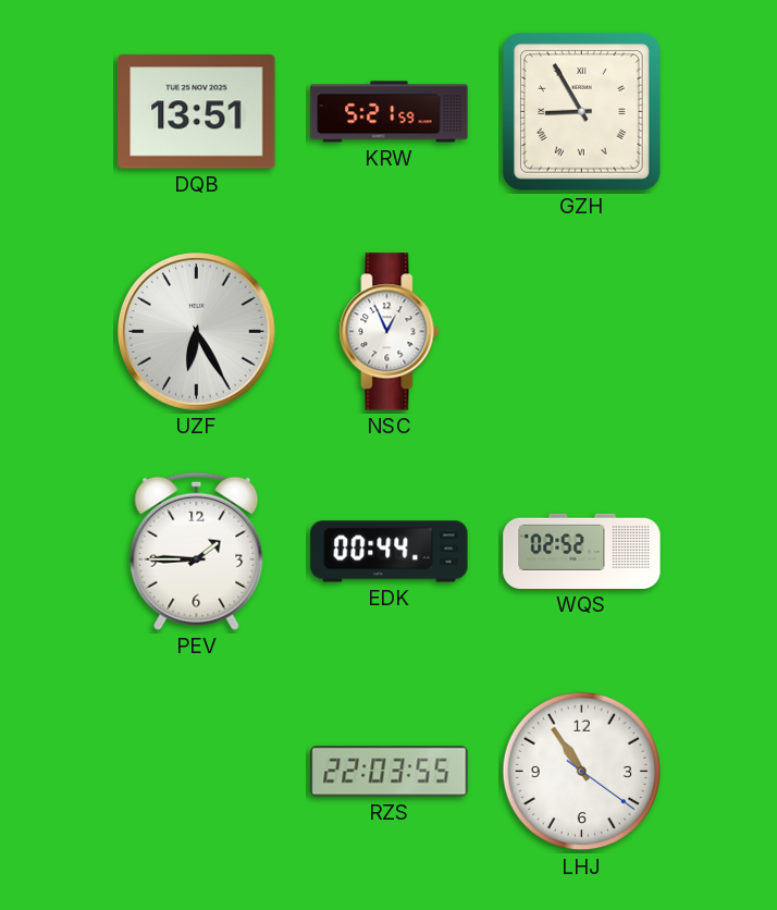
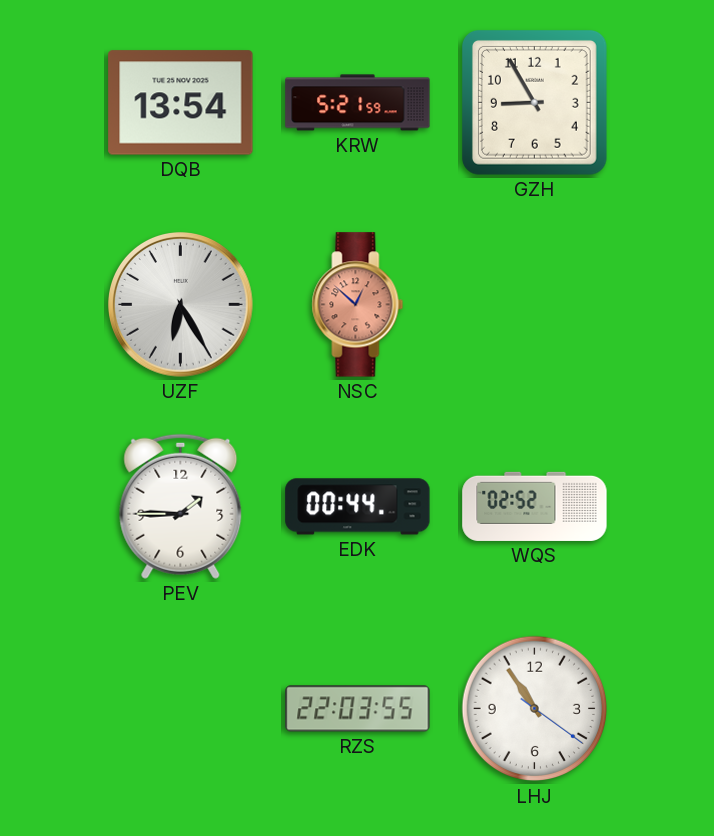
DQB: 13:51 -> 13:54
GZH numerals: Roman -> Arabic
NSC: 12:56 -> 12:52
NSC dial: white -> salmon
